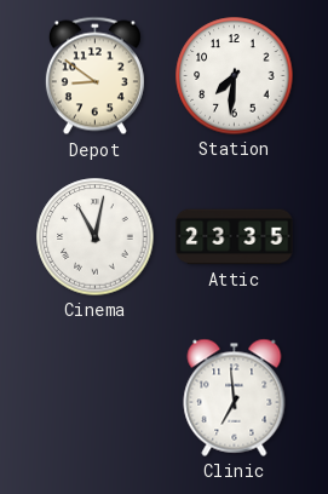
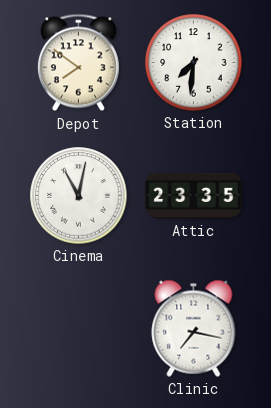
Depot: 8:51 -> 7:51
Clinic: 6:59 -> 7:17
